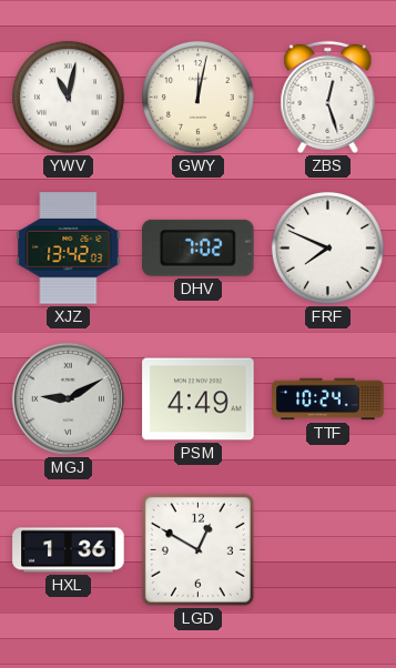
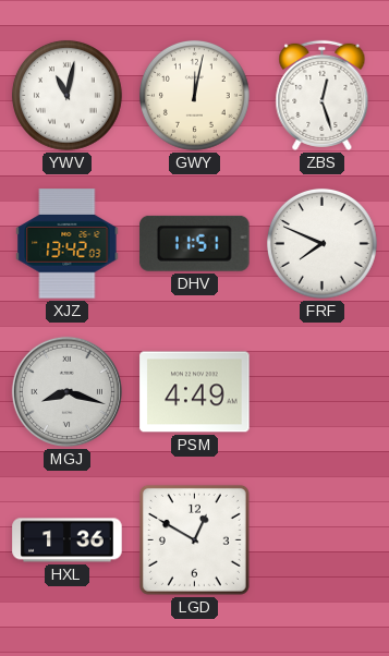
DHV: 7:02 -> 11:51
MGJ: 9:10 -> 8:18
TTF: 10:24 -> none
